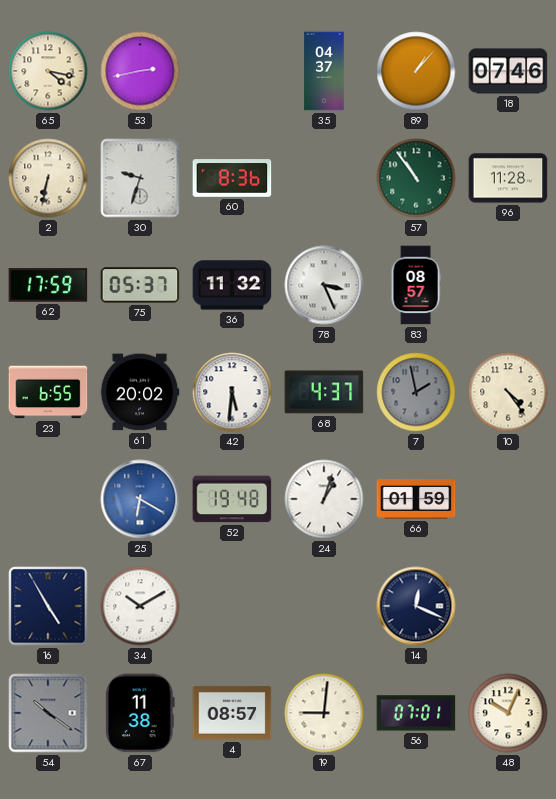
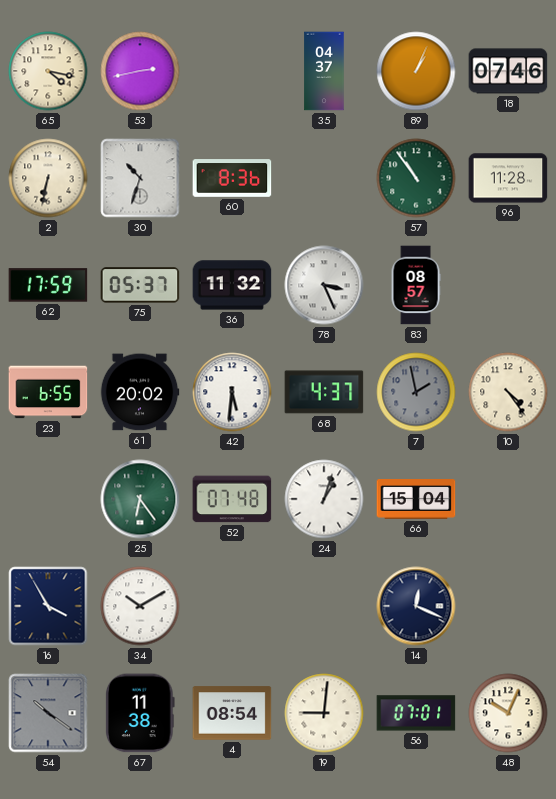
89: 1:07 -> 1:04
30: 9:33 -> 10:33
25: 6:20 -> 6:24
25 dial: blue -> green
52: 19:48 -> 07:48
66: 01:59 -> 15:04
16: 4:55 -> 3:55
4: 08:57 -> 08:54
